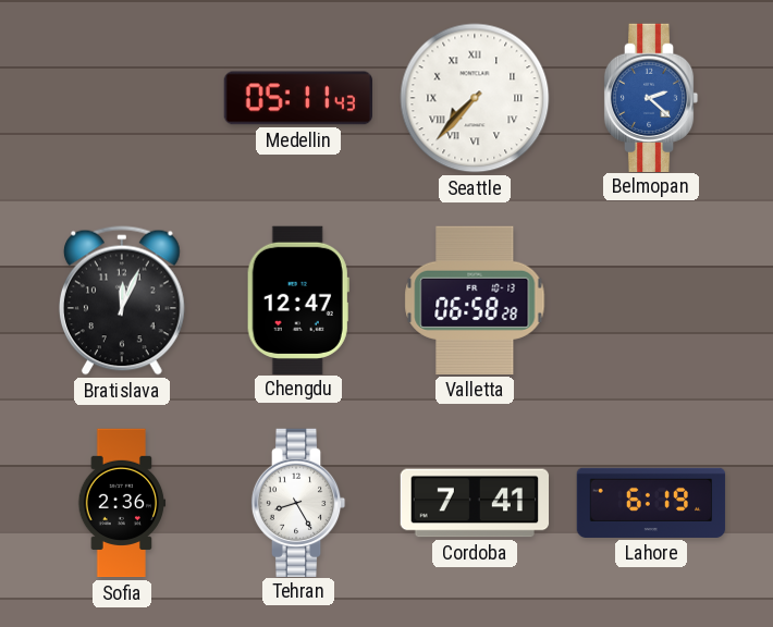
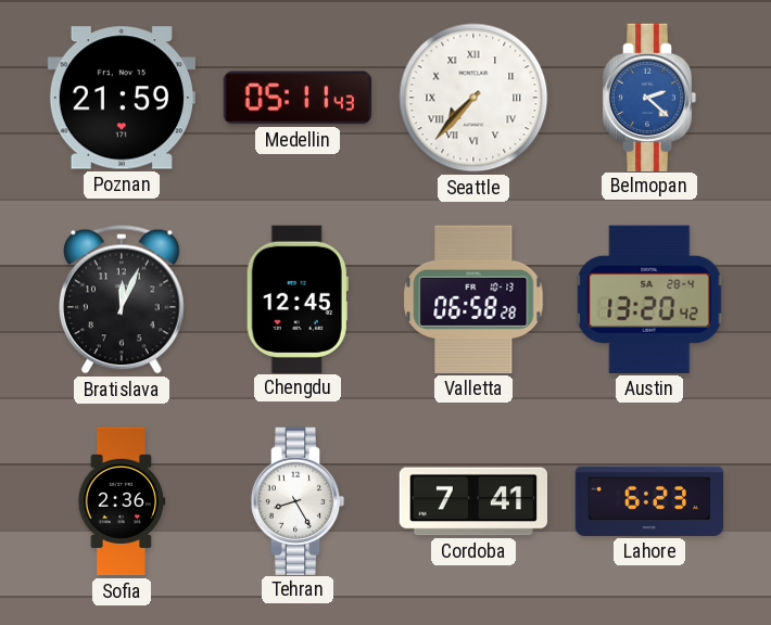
Poznan: none -> 21:59
Chengdu: 12:47 -> 12:45
Austin: none -> 13:20
Lahore: 6:19 -> 6:23
